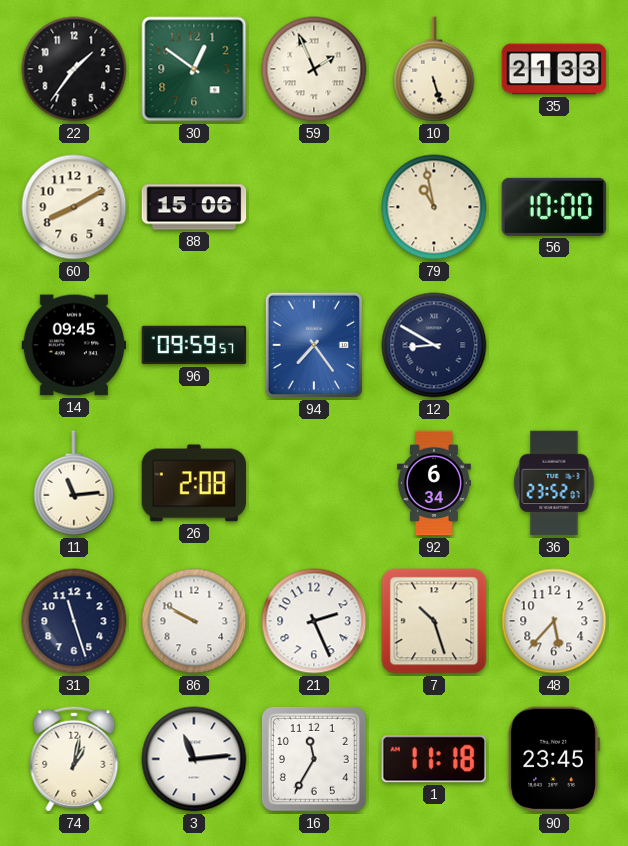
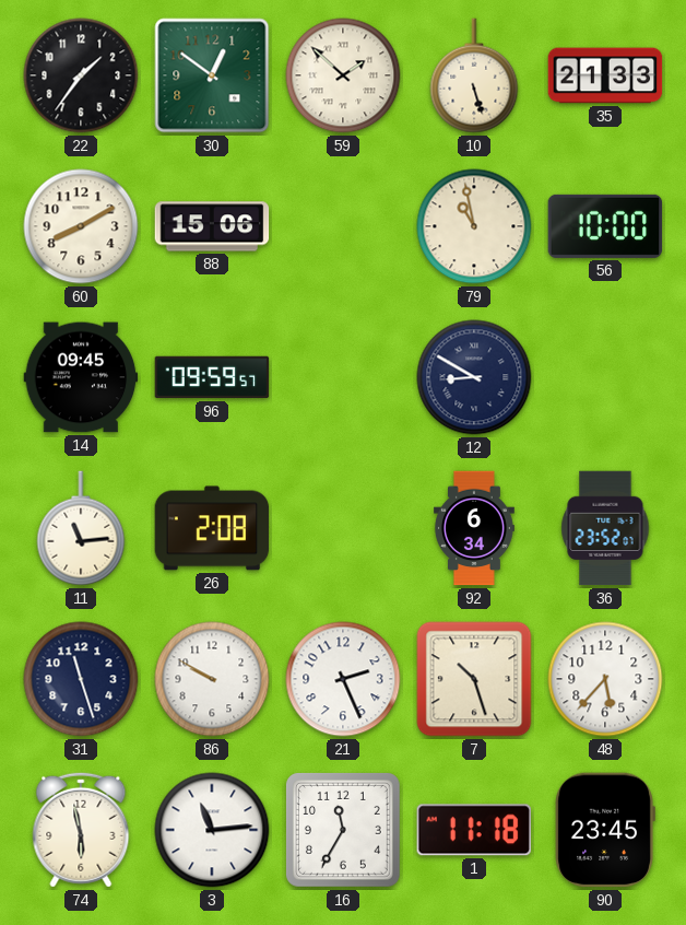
59: 1:56 -> 1:52
94: 7:24 -> none
74: 1:02 -> 5:58
